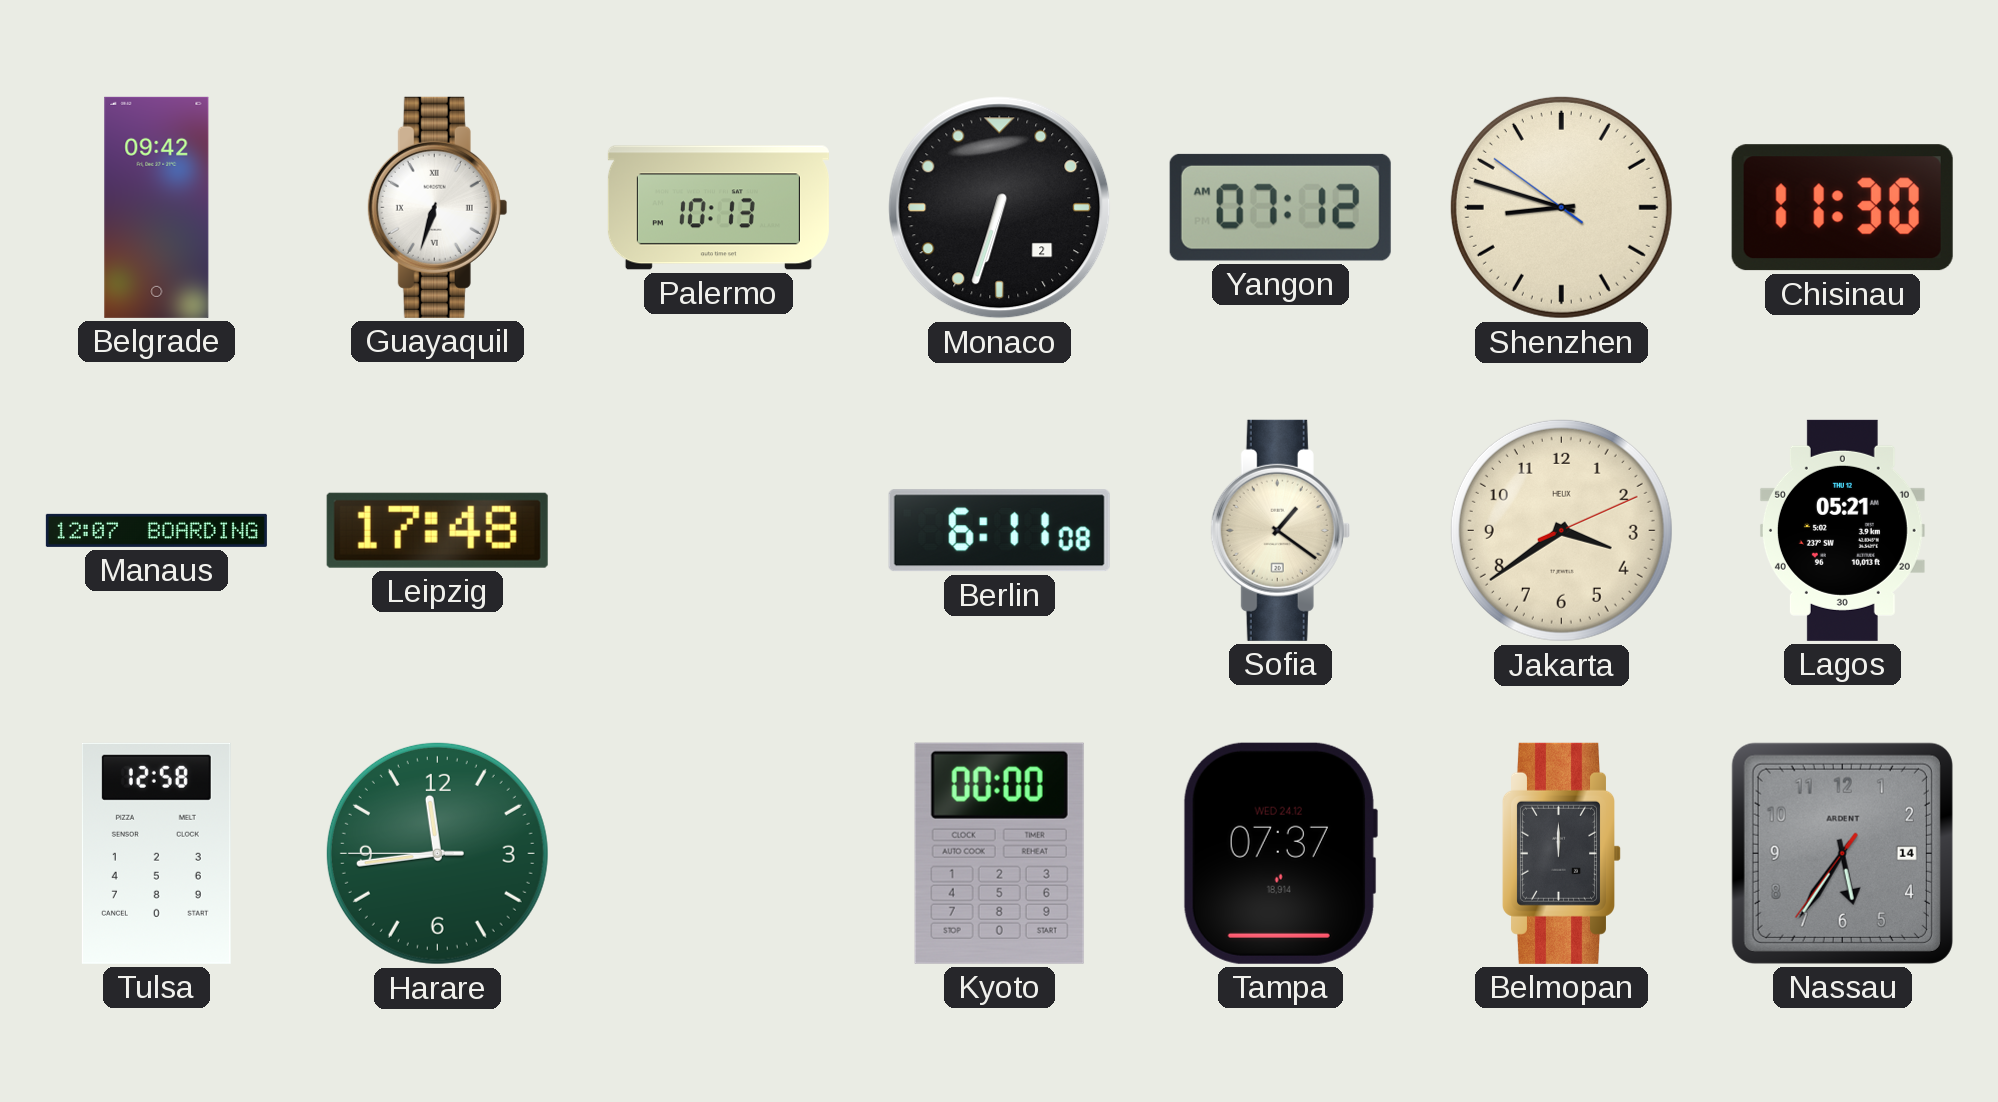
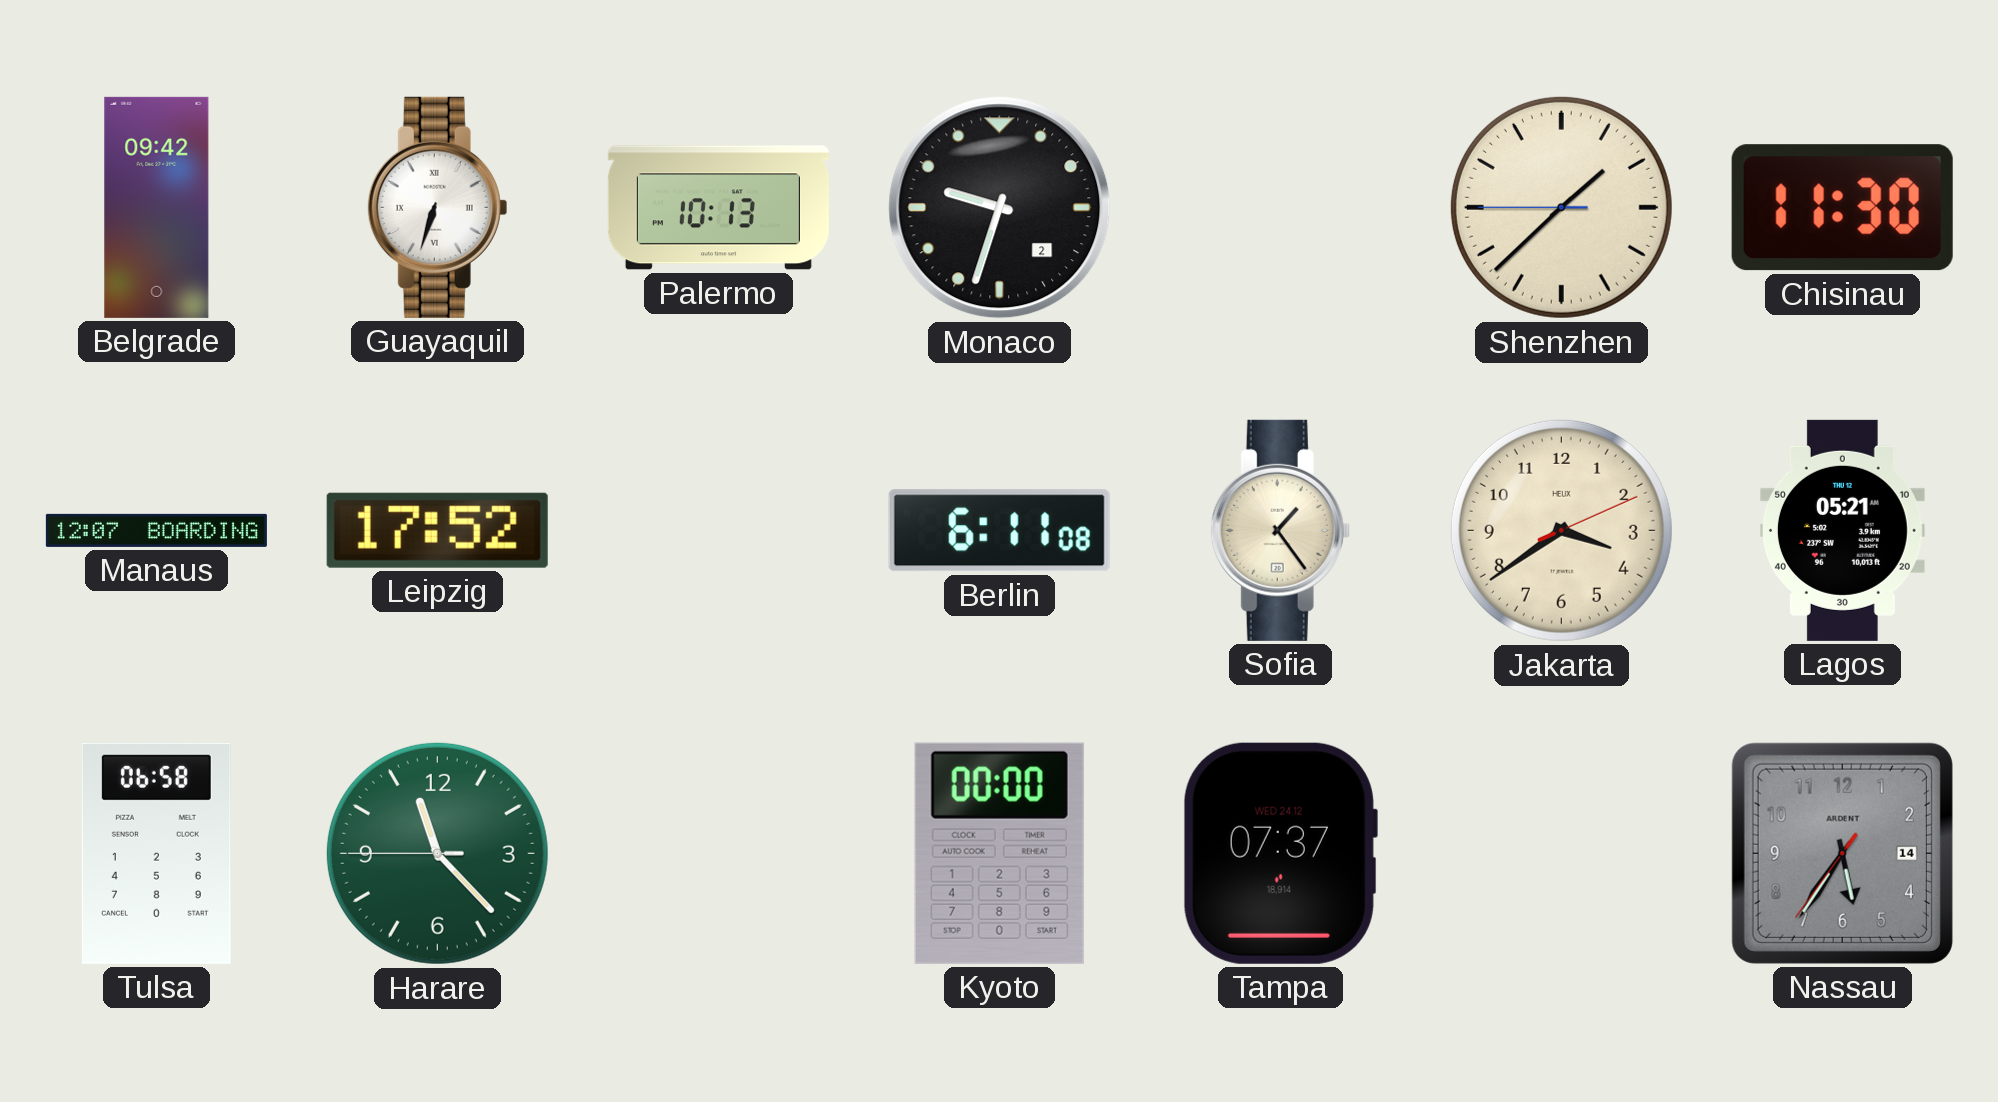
Monaco: 6:33 -> 9:33
Yangon: 07:12 -> none
Shenzhen: 8:47 -> 1:37
Leipzig: 17:48 -> 17:52
Sofia: 1:21 -> 1:24
Tulsa: 12:58 -> 06:58
Harare: 11:43 -> 11:22
Belmopan: 12:00 -> none
